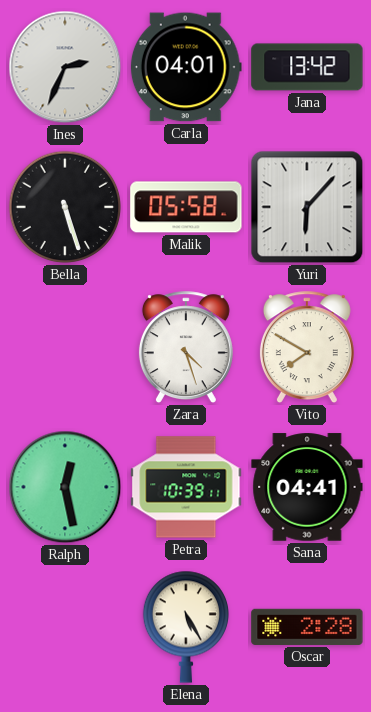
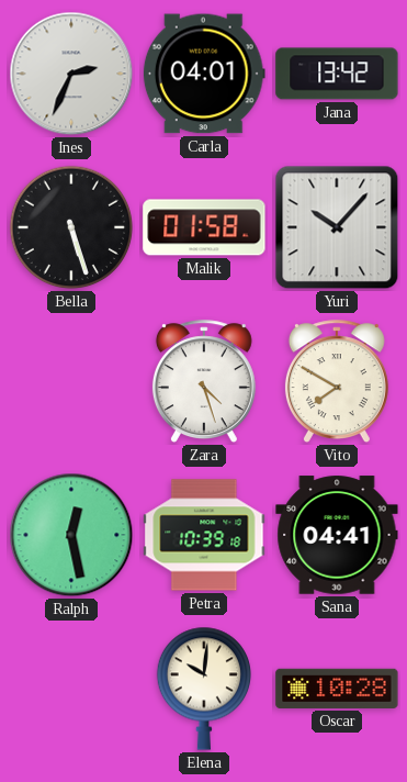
Malik: 05:58 -> 01:58
Yuri: 6:07 -> 10:07
Petra: 10:39:11 -> 10:39:18
Elena: 5:25 -> 10:01
Oscar: 2:28 -> 10:28
